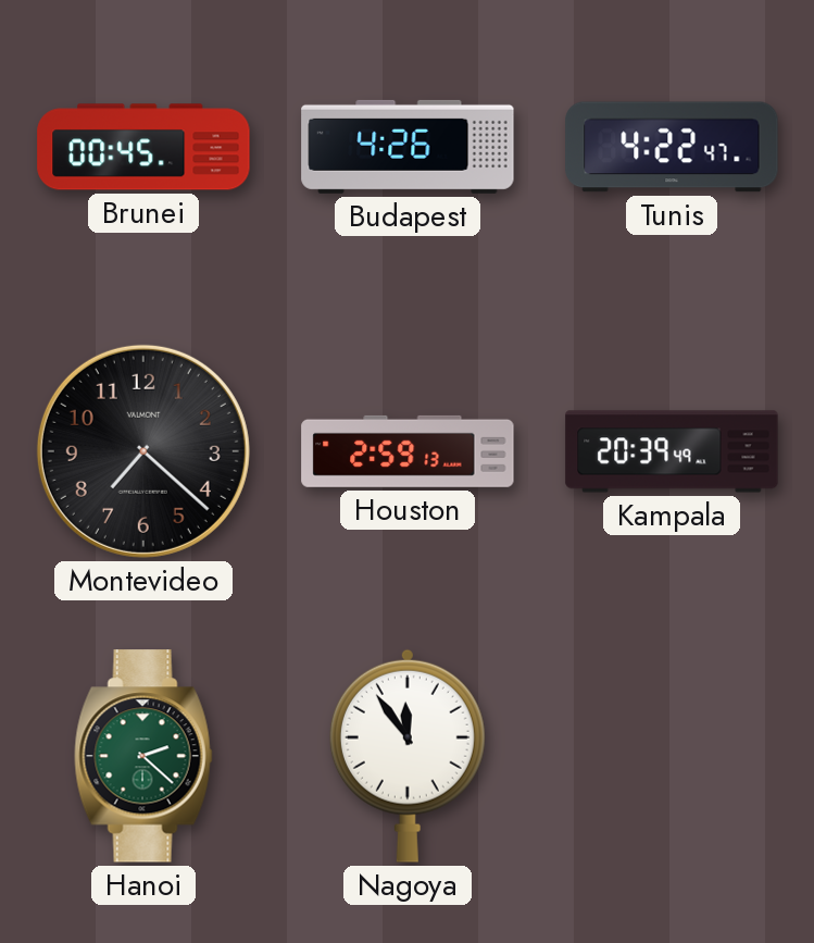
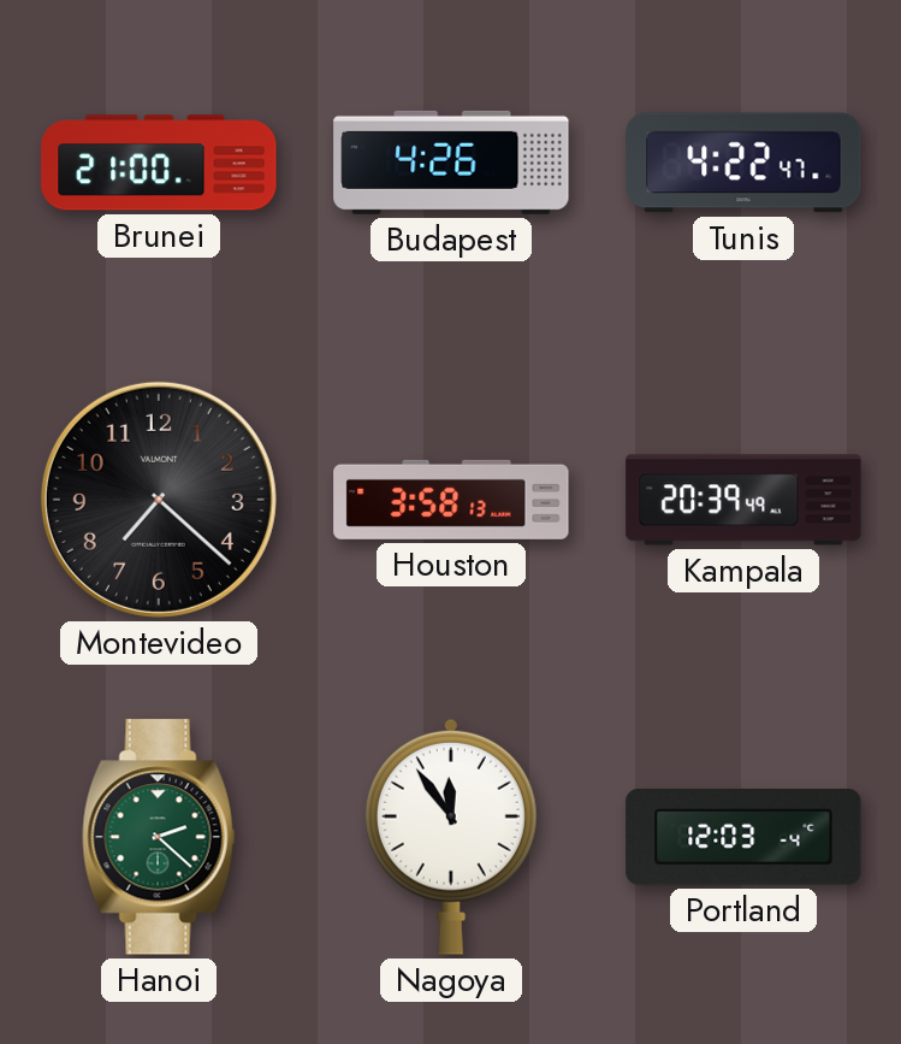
Brunei: 00:45 -> 21:00
Houston: 2:59 -> 3:58
Portland: none -> 12:03
